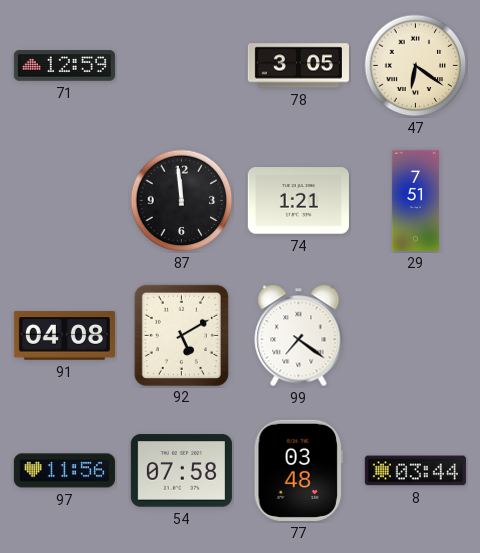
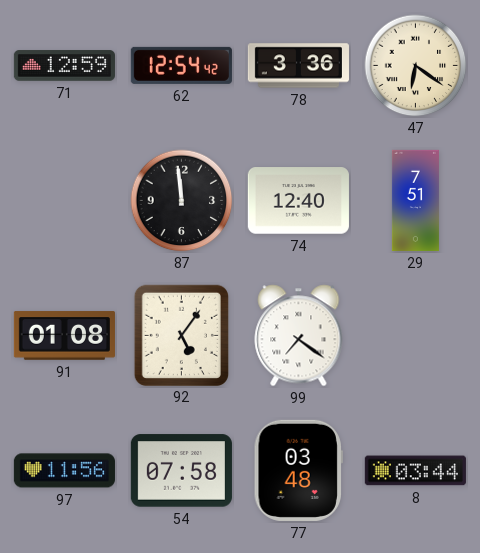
62: none -> 12:54
78: 3:05 -> 3:36
74: 1:21 -> 12:40
91: 04:08 -> 01:08
92: 5:10 -> 5:06
